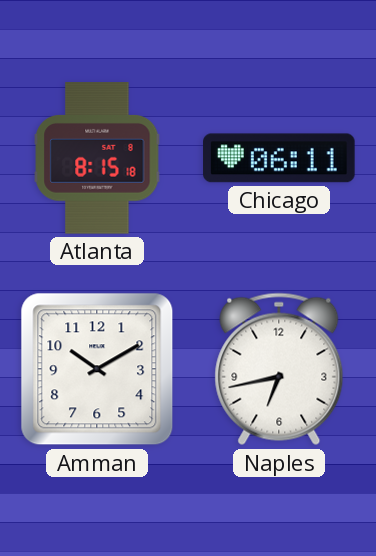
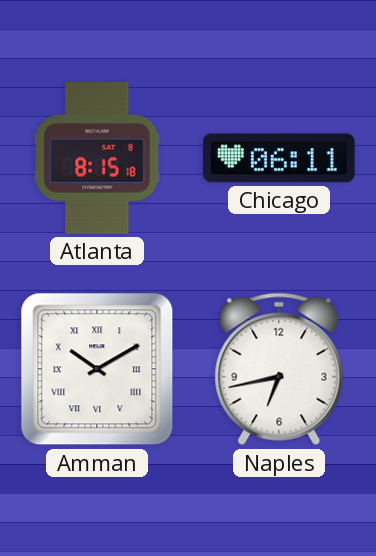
Amman numerals: Arabic -> Roman
